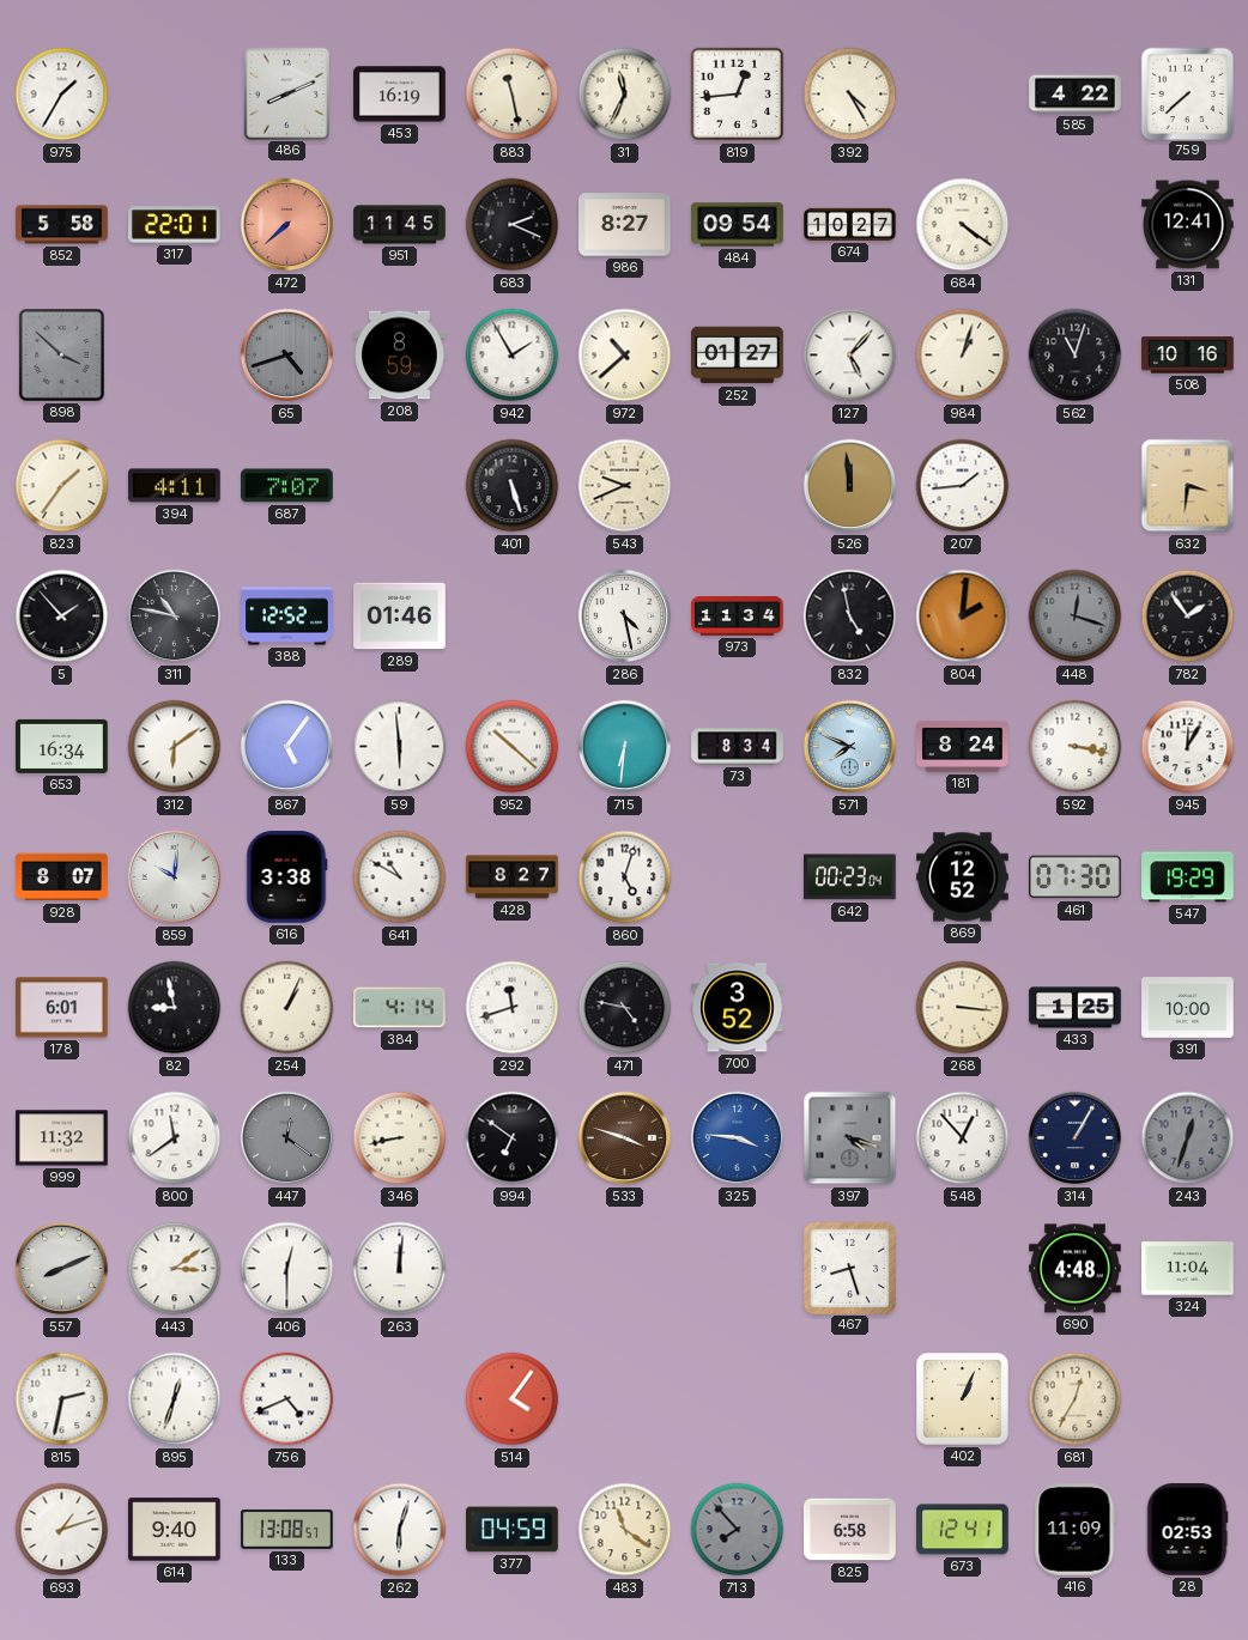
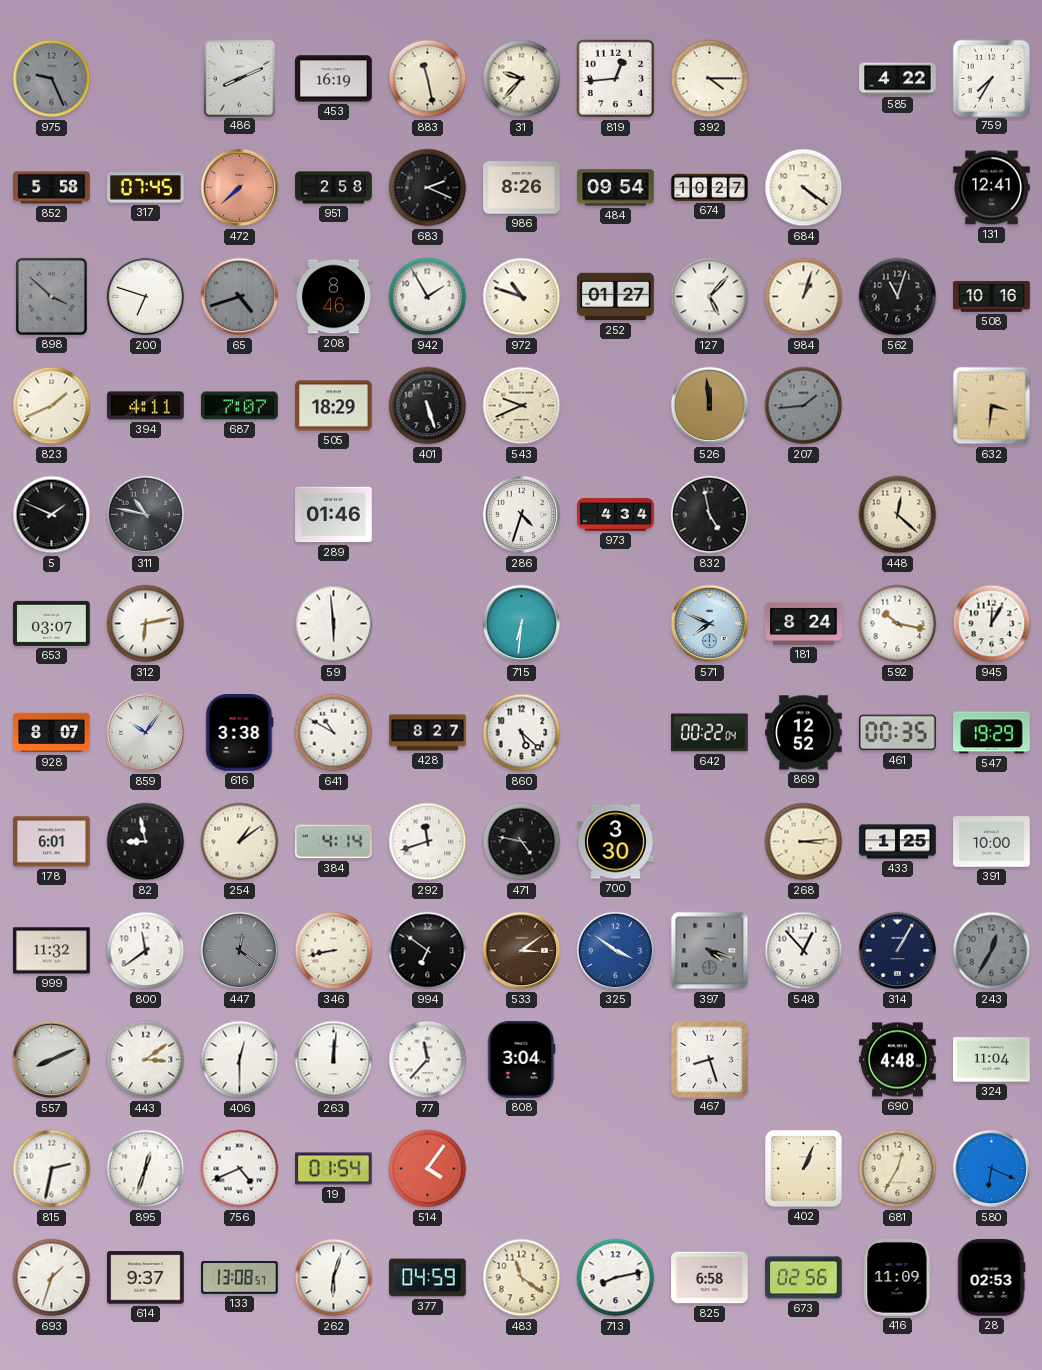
975: 1:35 -> 9:26
975 dial: white -> grey
31: 11:34 -> 9:37
392: 4:25 -> 4:15
759: 7:38 -> 7:35
317: 22:01 -> 07:45
951: 11:45 -> 2:58
986: 8:27 -> 8:26
200: none -> 6:48
208: 8:59 -> 8:46
972: 10:38 -> 10:48
823: 1:36 -> 1:41
505: none -> 18:29
207 dial: white -> grey
5: 1:53 -> 1:49
388: 12:52 -> none
286: 4:28 -> 4:33
973: 11:34 -> 4:34
804: 2:01 -> none
448: 12:18 -> 12:22
448 dial: grey -> cream
782: 1:54 -> none
653: 16:34 -> 03:07
312: 6:09 -> 6:13
867: 5:06 -> none
952: 10:22 -> none
73: 8:34 -> none
592: 3:17 -> 10:17
859: 10:01 -> 10:06
860: 5:03 -> 5:22
642: 00:23 -> 00:22
461: 07:30 -> 00:35
254: 1:04 -> 1:09
700: 3:52 -> 3:30
268: 3:16 -> 3:14
533: 3:48 -> 3:09
325: 3:46 -> 3:51
243: 12:33 -> 12:35
77: none -> 11:37
808: none -> 3:04
19: none -> 01:54
580: none -> 6:19
693: 1:12 -> 1:33
614: 9:40 -> 9:37
713: 7:53 -> 8:13
713 dial: grey -> white
673: 12:41 -> 02:56
